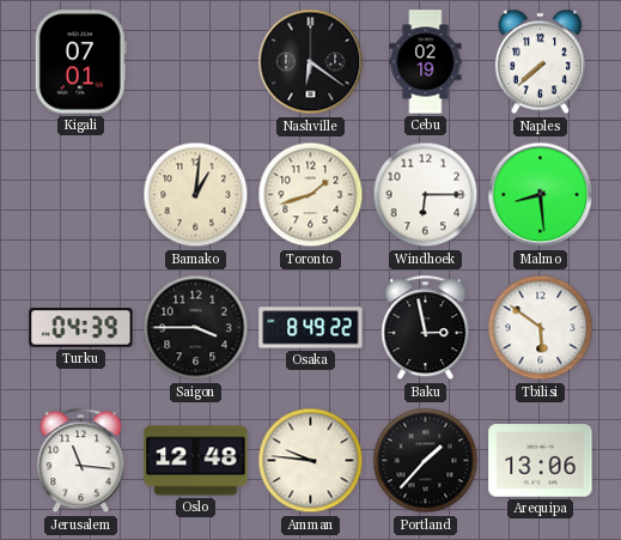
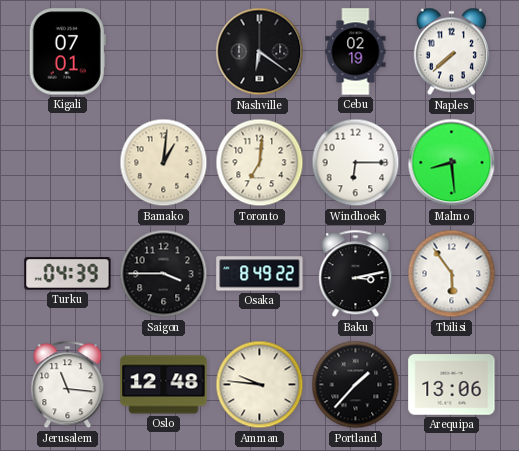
Toronto: 1:42 -> 7:01
Baku: 2:58 -> 3:13
Tbilisi: 5:51 -> 5:54
